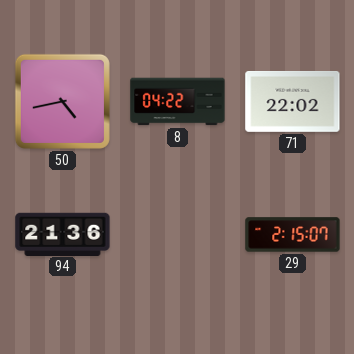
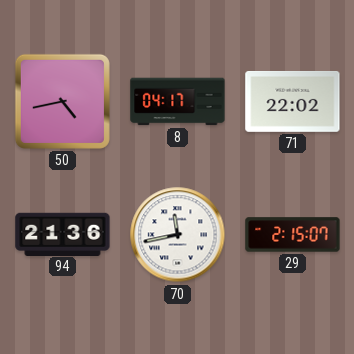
8: 04:22 -> 04:17
70: none -> 11:43
